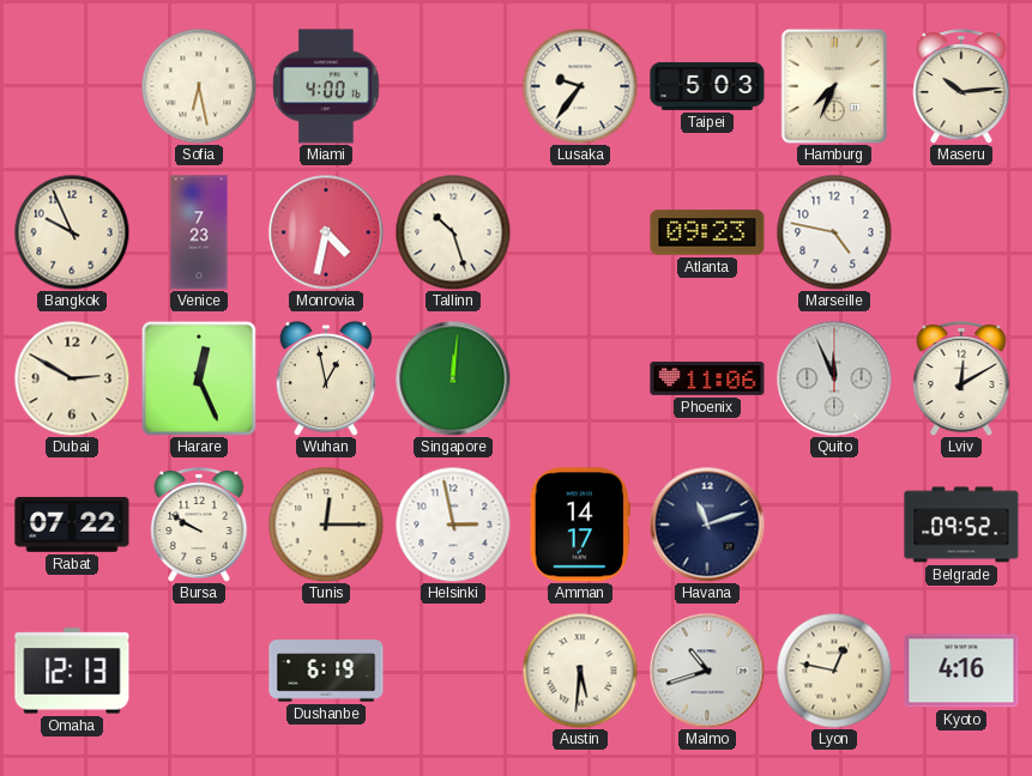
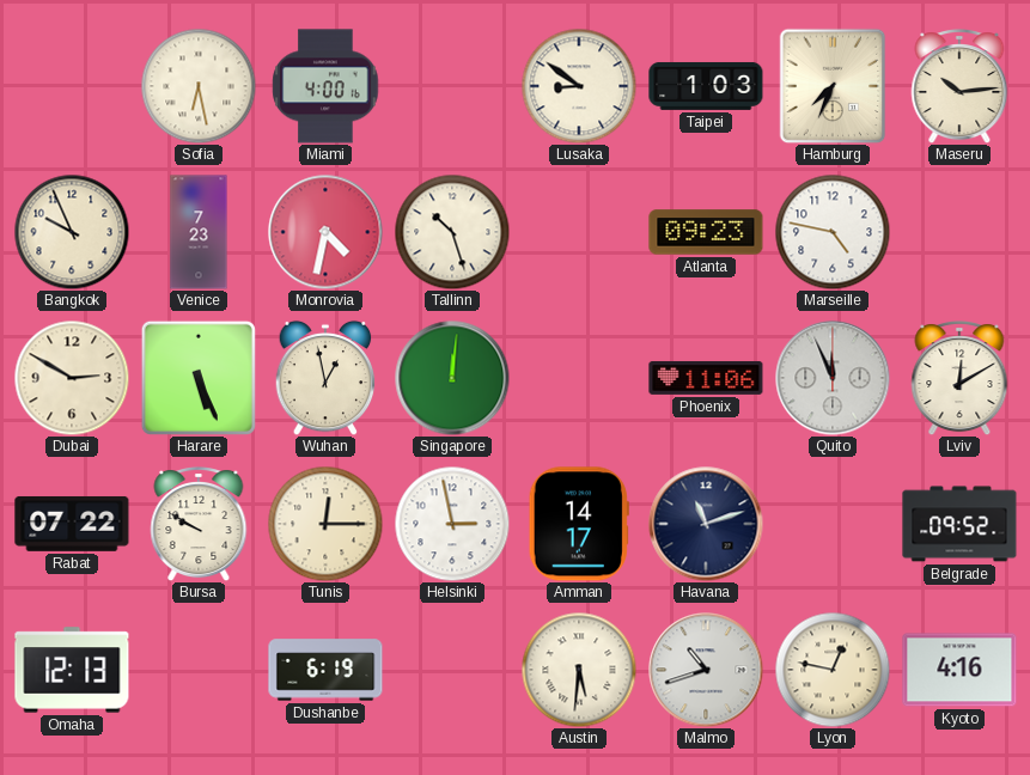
Lusaka: 9:36 -> 8:51
Taipei: 5:03 -> 1:03
Harare: 12:26 -> 5:26
